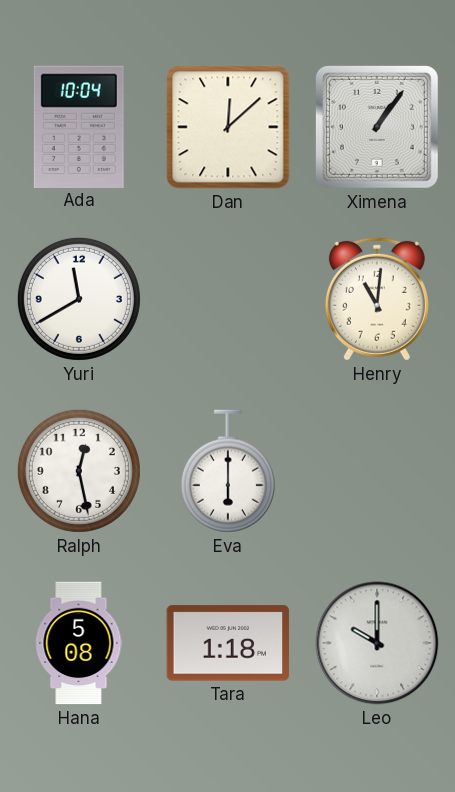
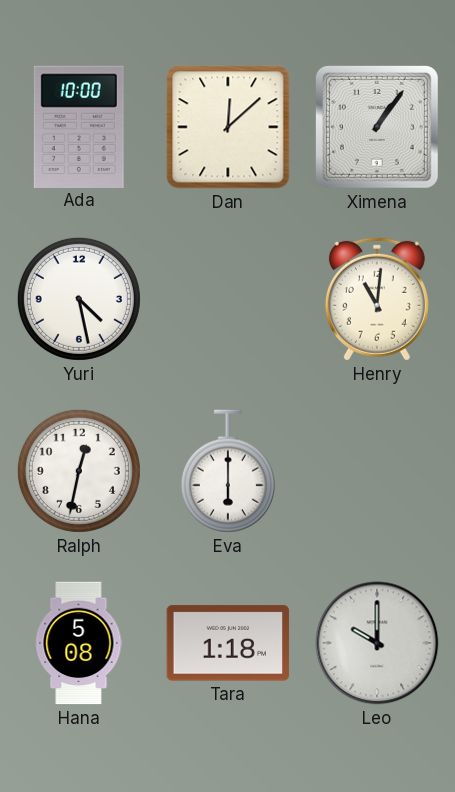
Ada: 10:04 -> 10:00
Yuri: 11:40 -> 4:28
Ralph: 12:28 -> 12:32
